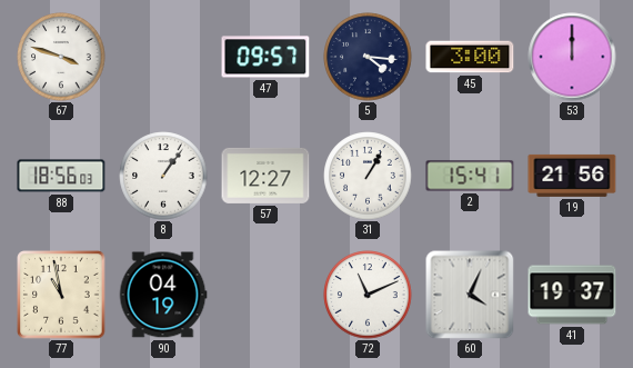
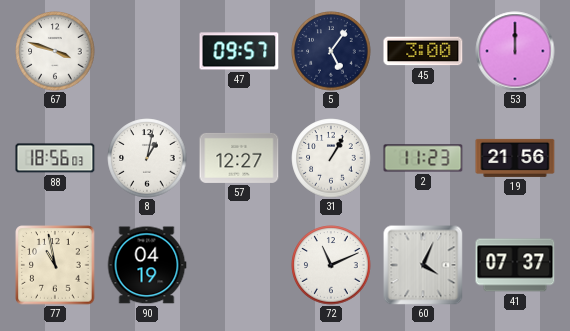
5: 4:16 -> 5:06
8: 1:06 -> 1:02
2: 15:41 -> 11:23
41: 19:37 -> 07:37
